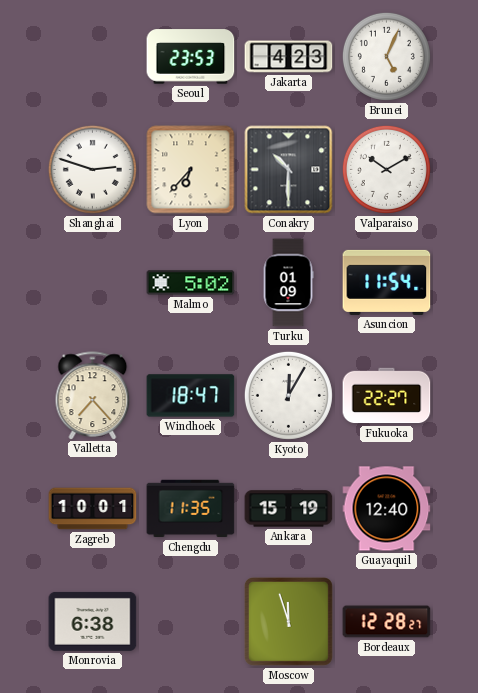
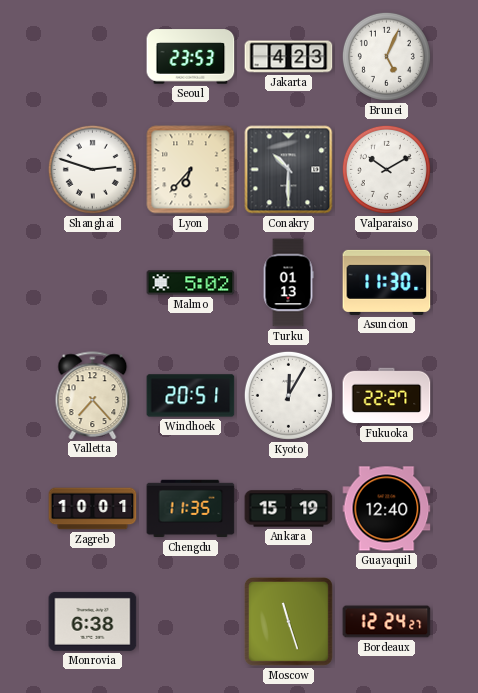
Turku: 01:09 -> 01:13
Asuncion: 11:54 -> 11:30
Windhoek: 18:47 -> 20:51
Moscow: 11:57 -> 11:27
Bordeaux: 12:28 -> 12:24
